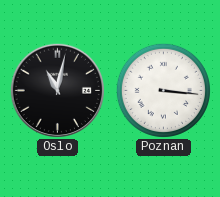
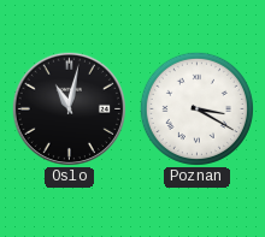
Poznan: 3:16 -> 3:20
